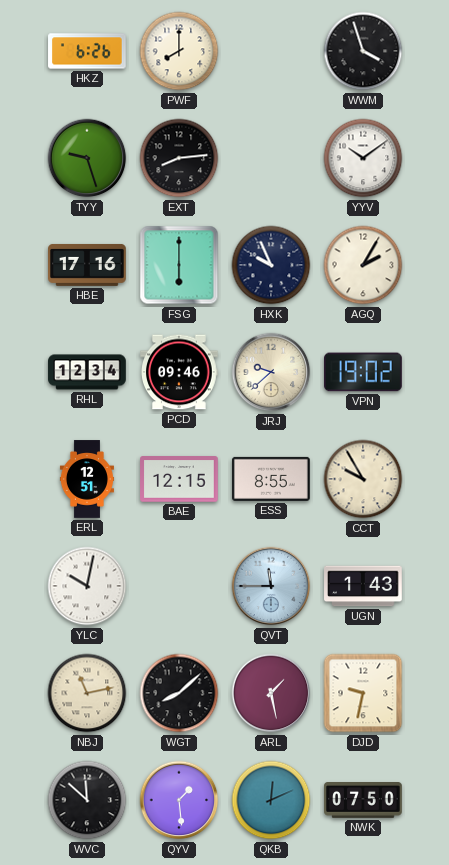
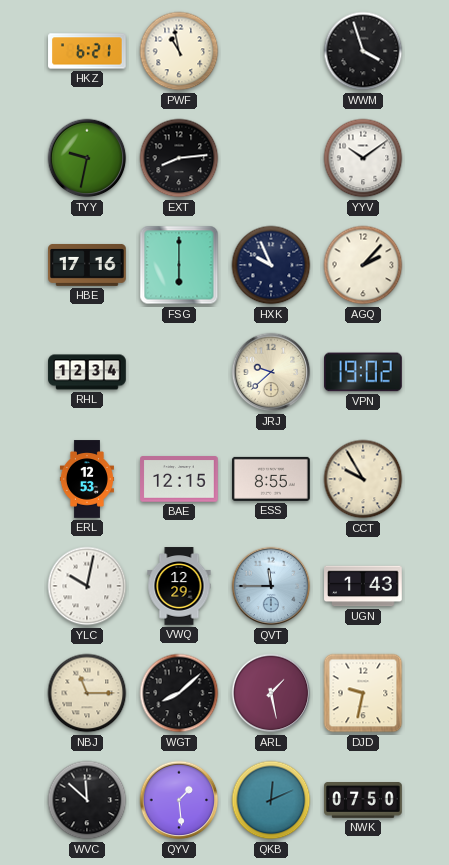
HKZ: 6:26 -> 6:21
PWF: 8:00 -> 10:58
TYY: 9:27 -> 9:32
AGQ: 2:05 -> 2:07
PCD: 09:46 -> none
ERL: 12:51 -> 12:53
VWQ: none -> 12:29
NBJ: 11:13 -> 11:15
